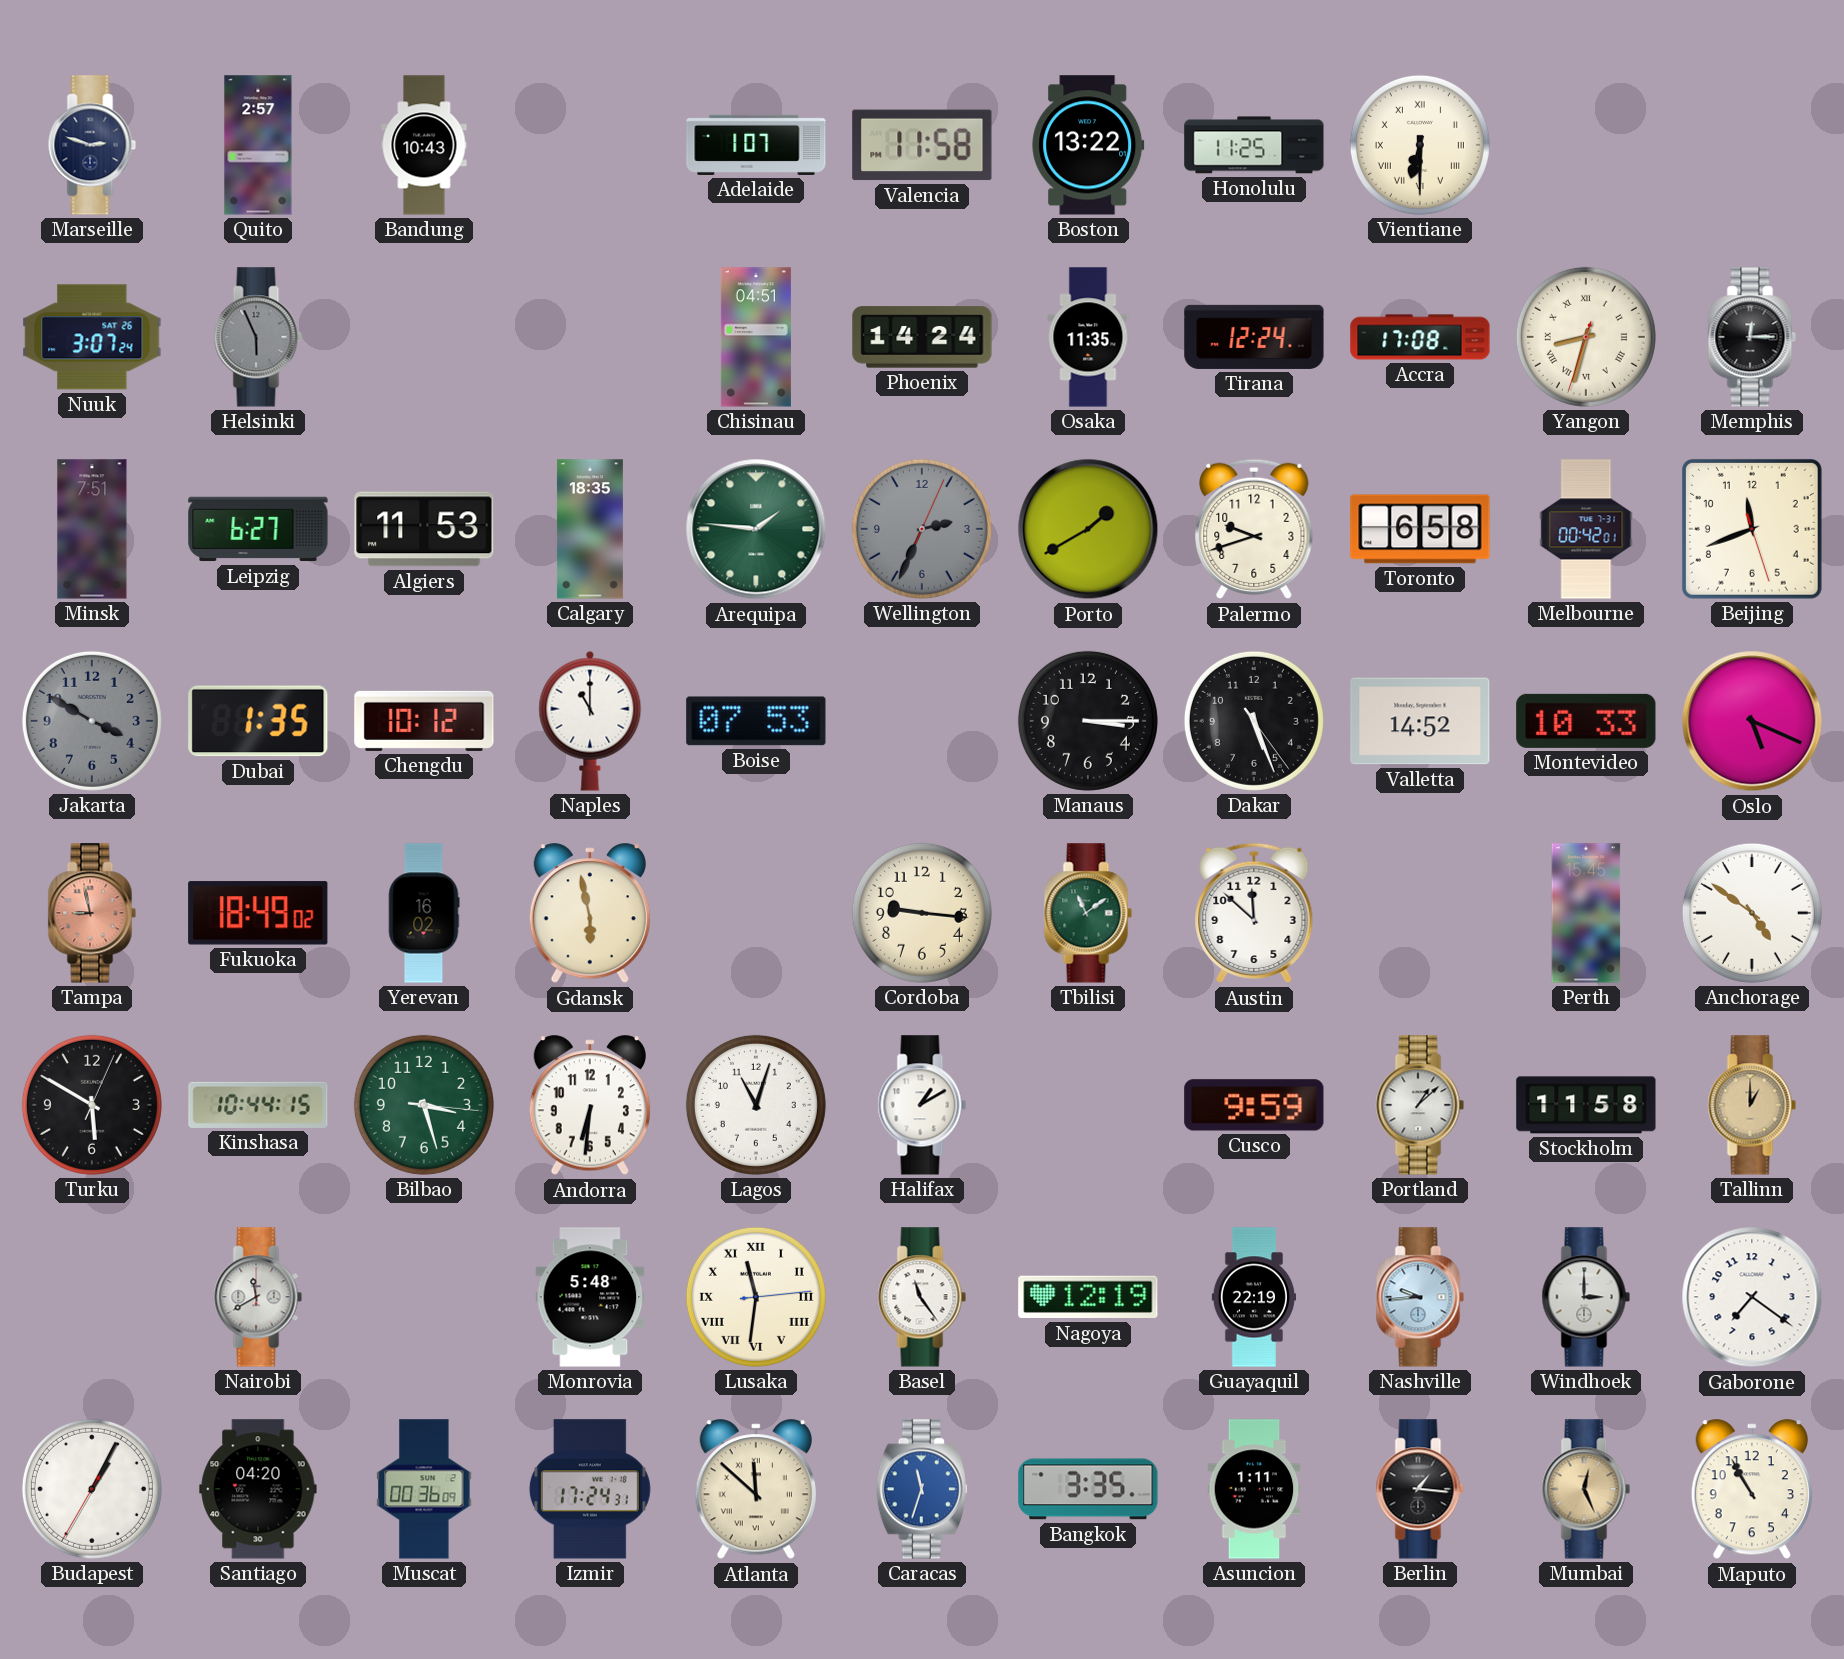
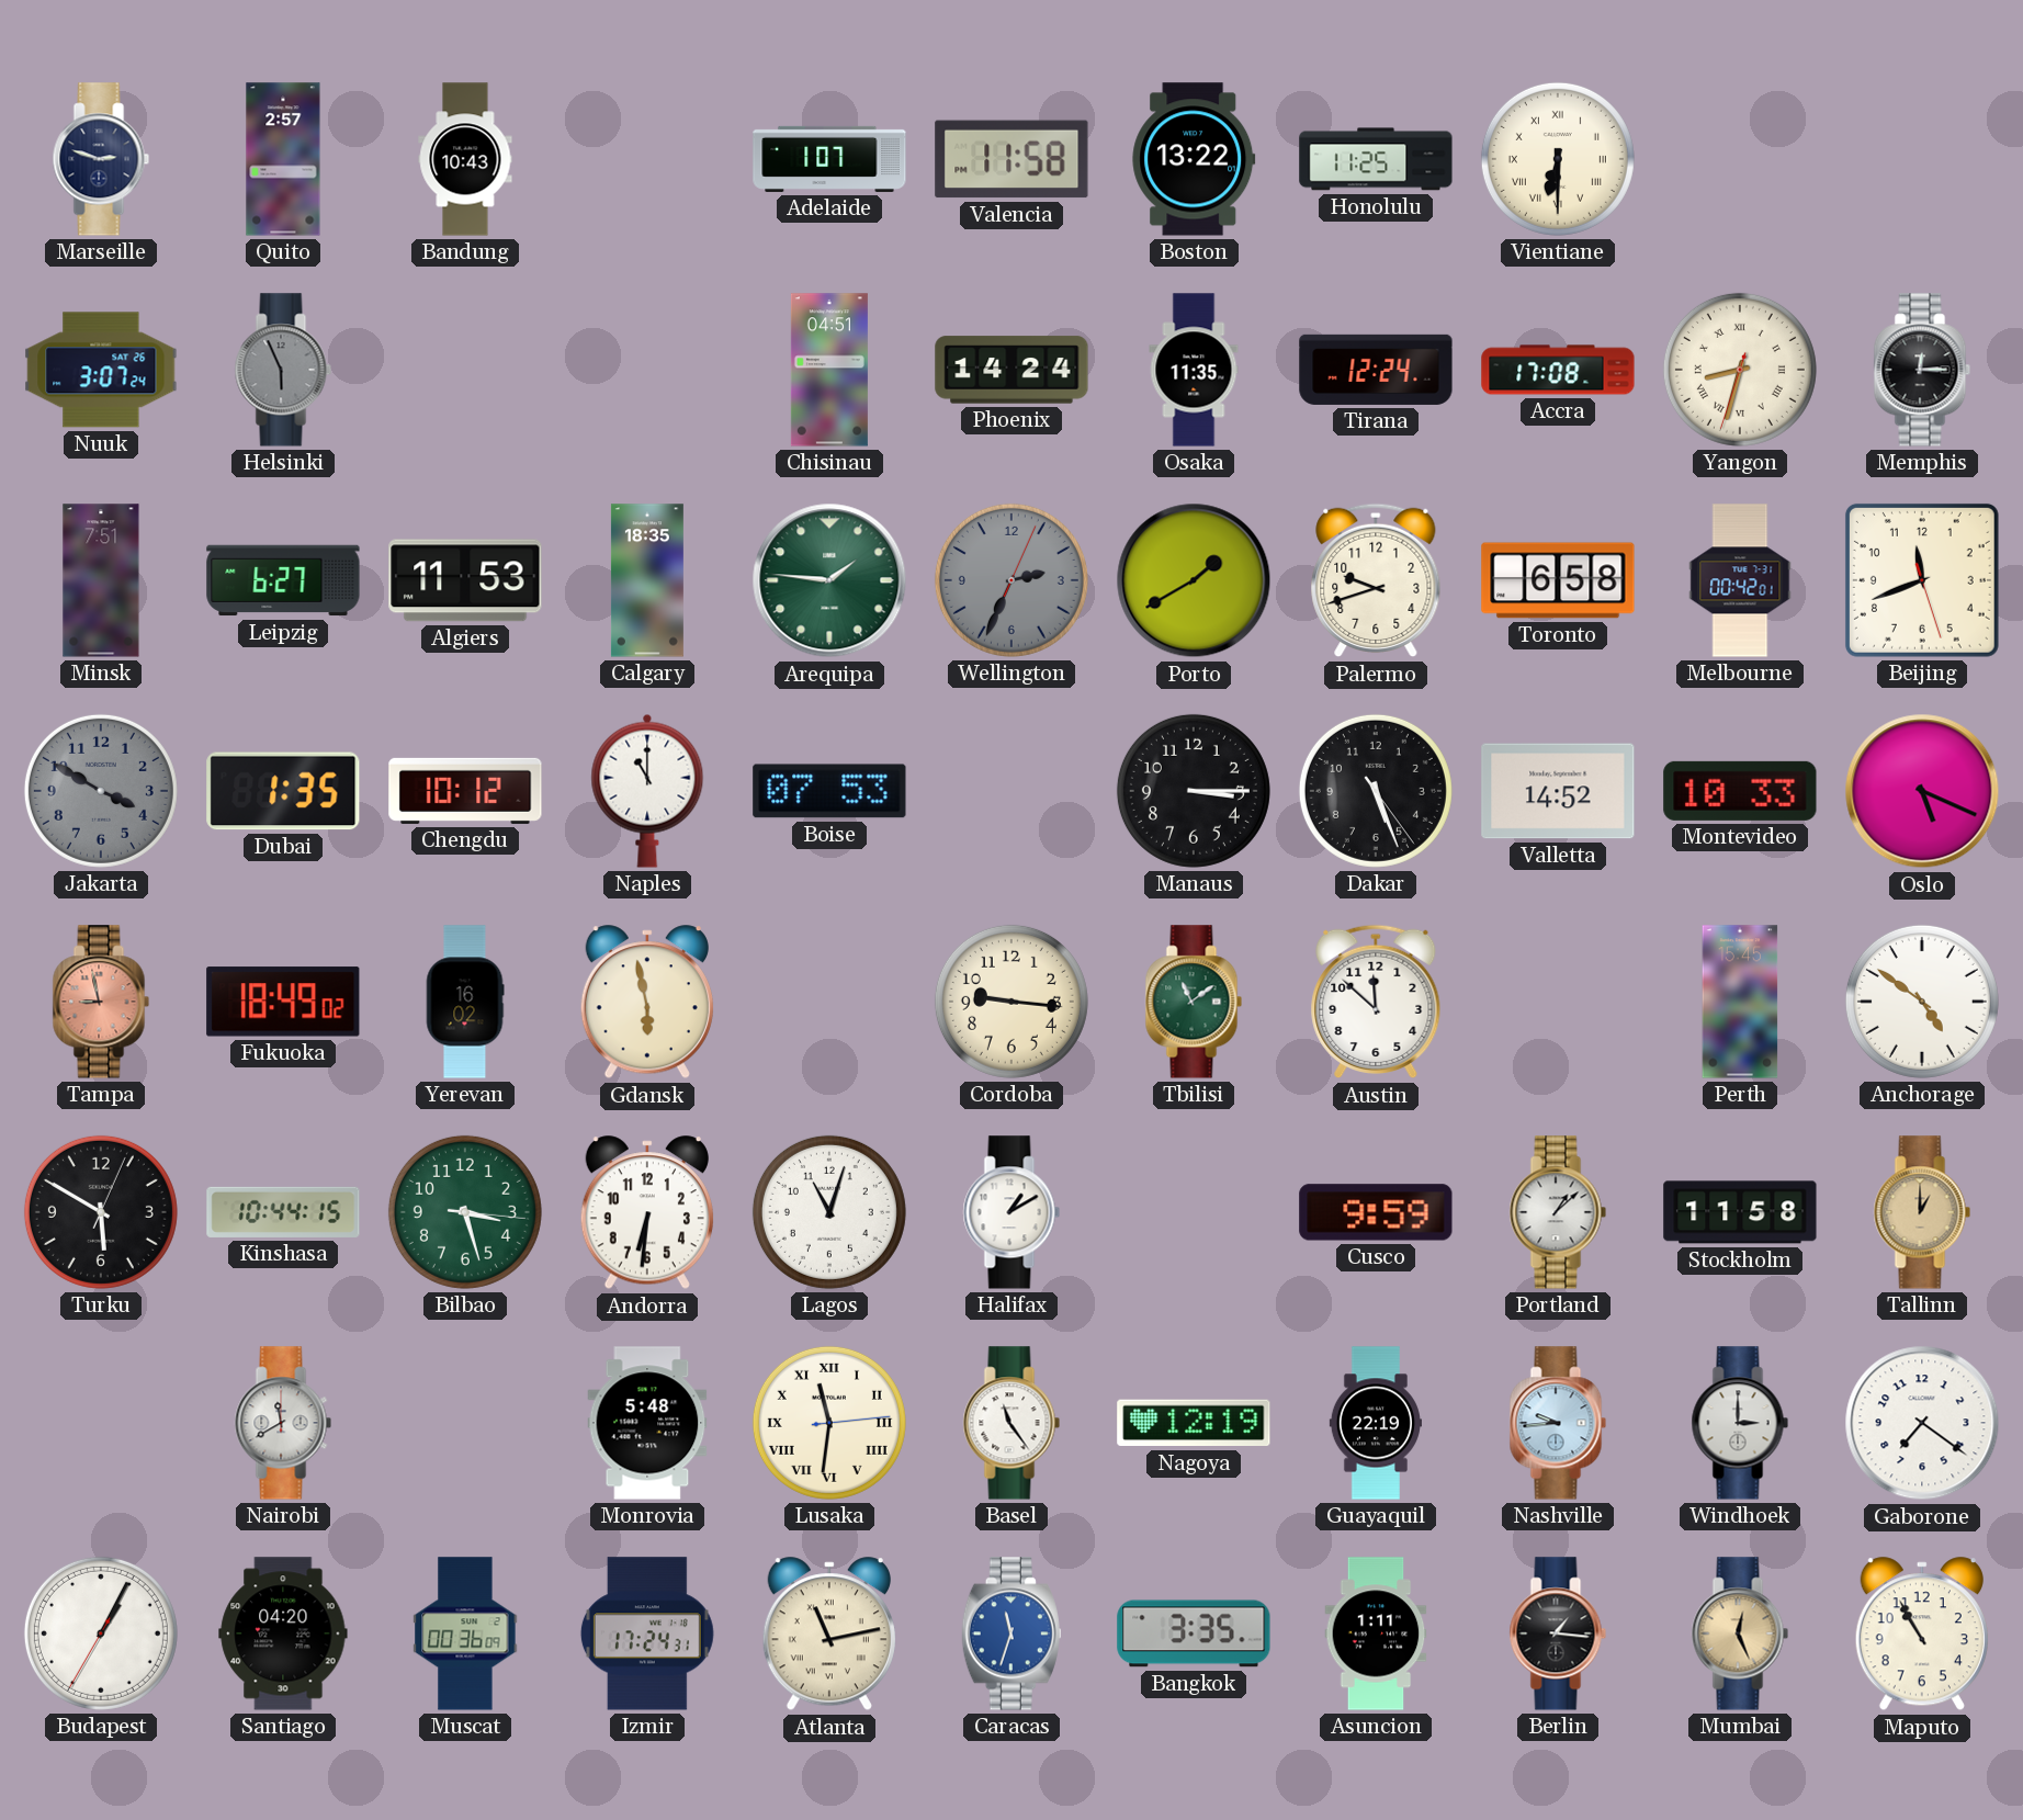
Atlanta: 11:52 -> 11:13
